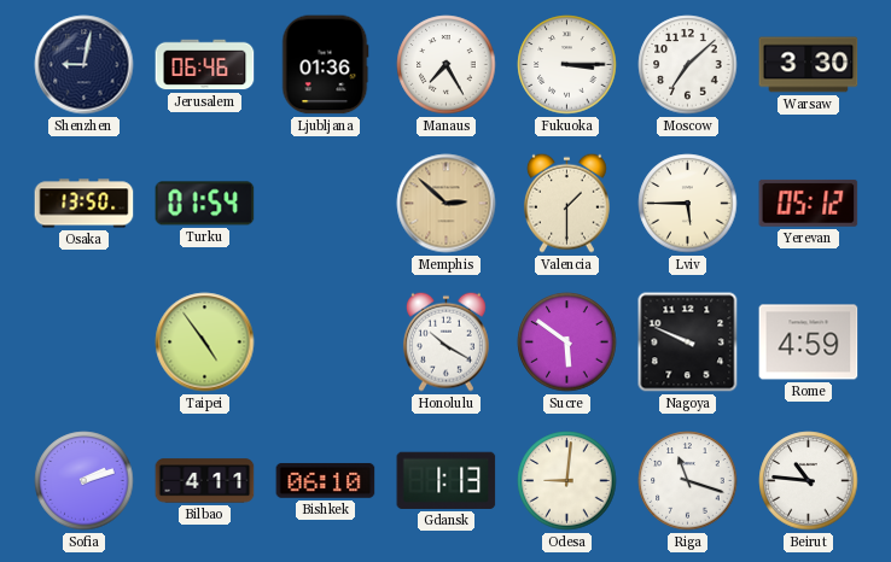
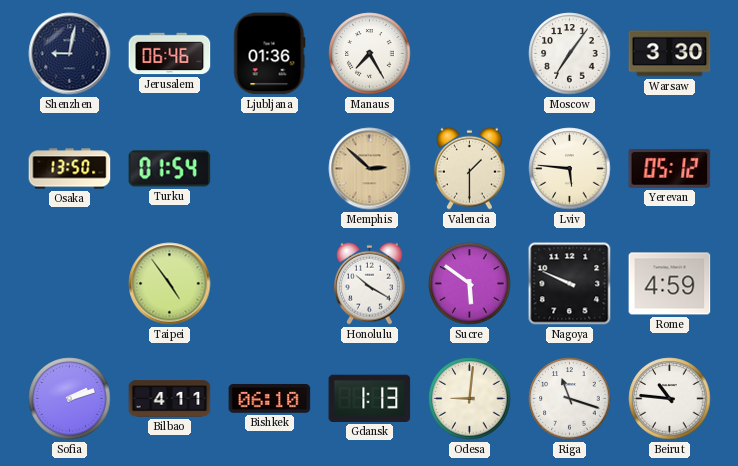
Fukuoka: 3:15 -> none
Moscow: 7:08 -> 7:06
Lviv: 5:45 -> 5:46
